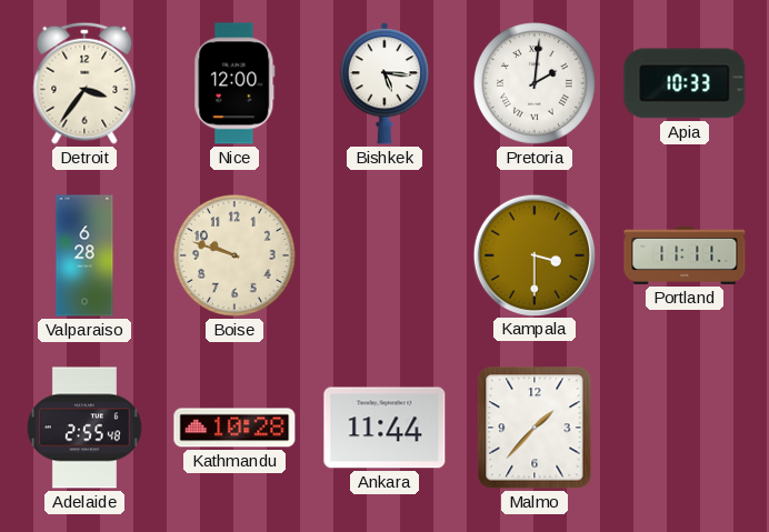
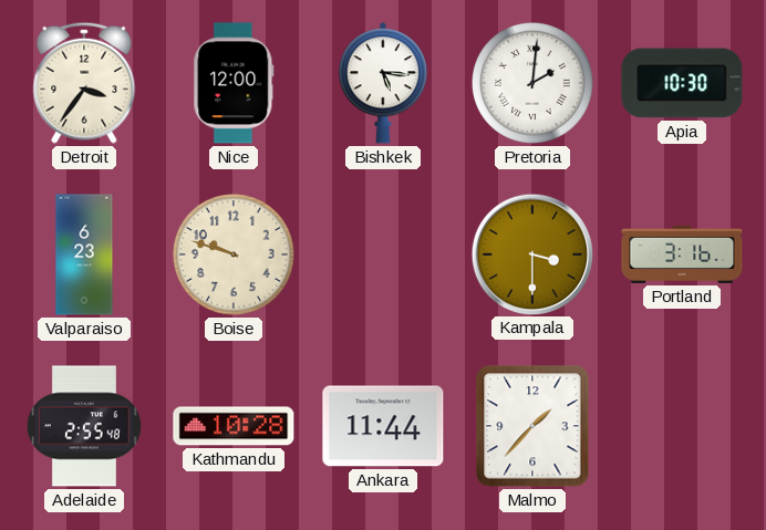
Apia: 10:33 -> 10:30
Valparaiso: 6:28 -> 6:23
Portland: 11:11 -> 3:16
